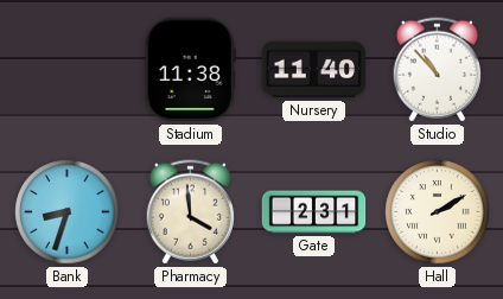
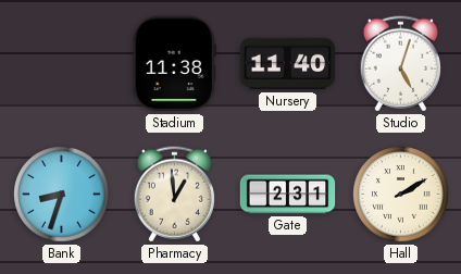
Studio: 10:53 -> 5:03
Pharmacy: 3:59 -> 12:59
